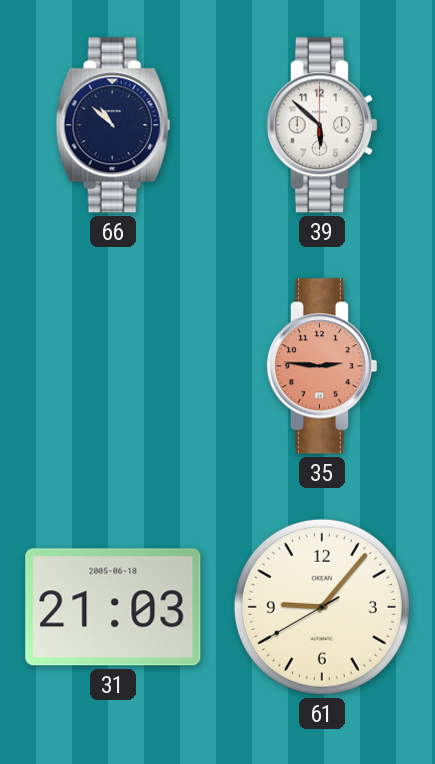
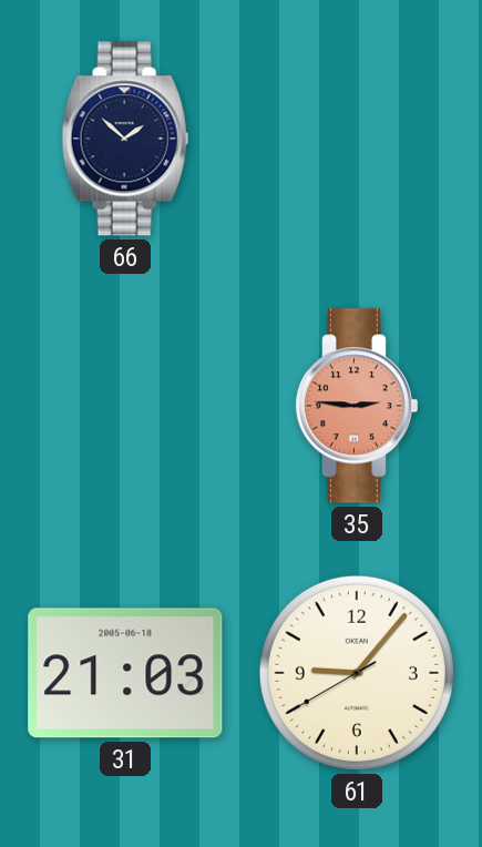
66: 10:52 -> 1:52
39: 5:52 -> none
